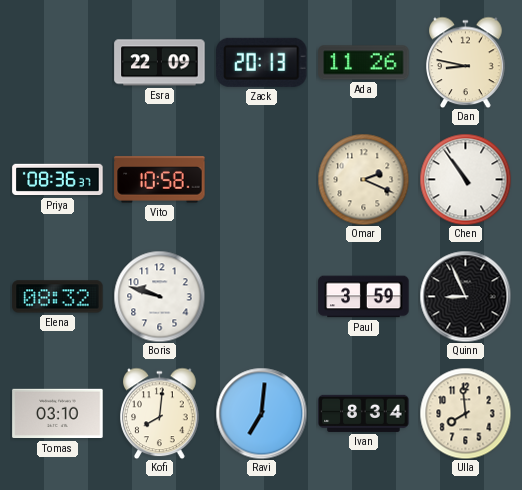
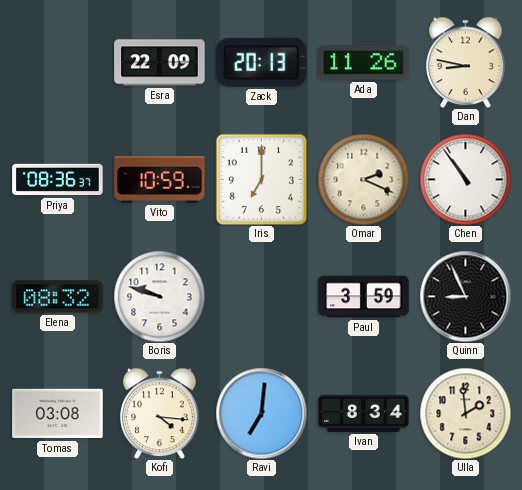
Vito: 10:58 -> 10:59
Iris: none -> 7:00
Tomas: 03:10 -> 03:08
Kofi: 8:01 -> 4:16
Ulla: 7:59 -> 1:59
